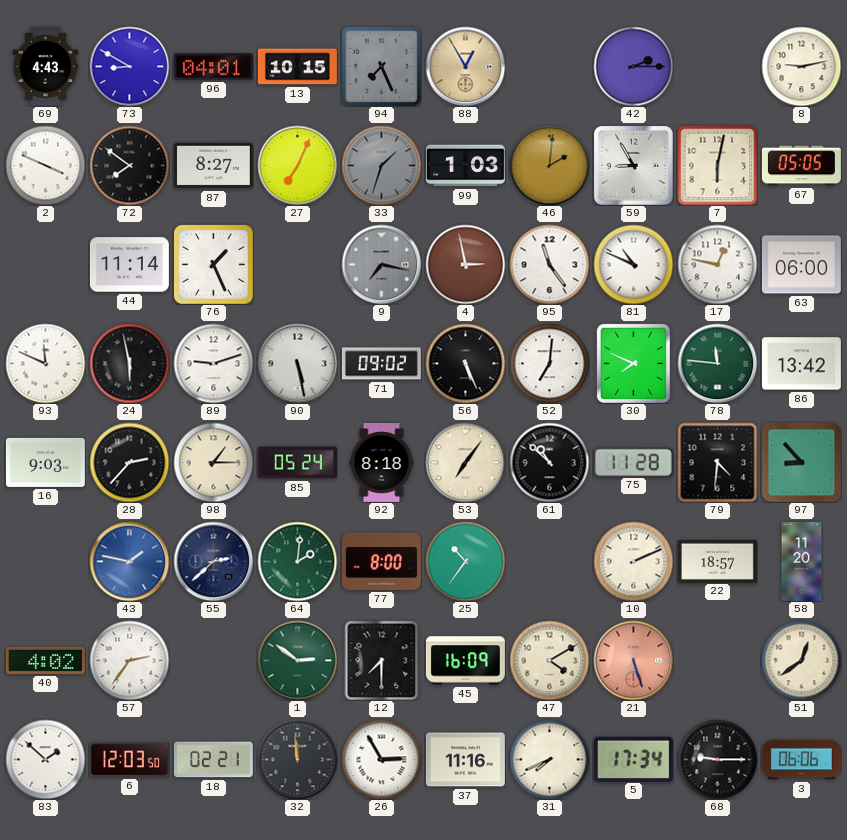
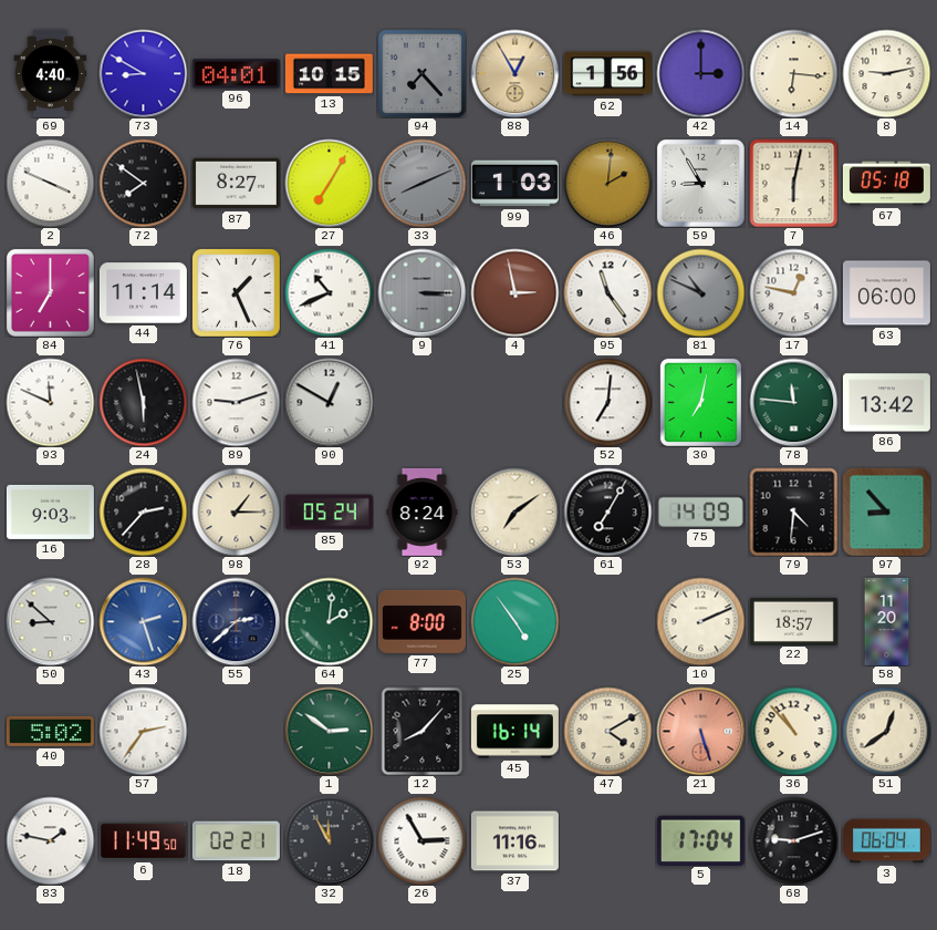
69: 4:43 -> 4:40
94: 7:26 -> 7:23
62: none -> 1:56
42: 2:15 -> 3:00
14: none -> 6:16
27: 7:04 -> 7:05
33: 1:33 -> 8:11
67: 05:05 -> 05:18
84: none -> 7:00
41: none -> 10:41
9: 7:17 -> 3:15
81 dial: white -> grey
90: 5:28 -> 12:50
71: 09:02 -> none
56: 5:26 -> none
30: 7:49 -> 7:02
92: 8:18 -> 8:24
53: 7:06 -> 7:09
61: 10:52 -> 7:05
75: 11:28 -> 14:09
50: none -> 8:52
43: 1:47 -> 2:27
25: 10:36 -> 4:54
40: 4:02 -> 5:02
12: 7:30 -> 8:07
45: 16:09 -> 16:14
36: none -> 10:53
83: 1:52 -> 1:47
6: 12:03 -> 11:49
32: 11:59 -> 11:55
31: 7:41 -> none
5: 17:34 -> 17:04
68: 9:15 -> 9:12
3: 06:06 -> 06:04
